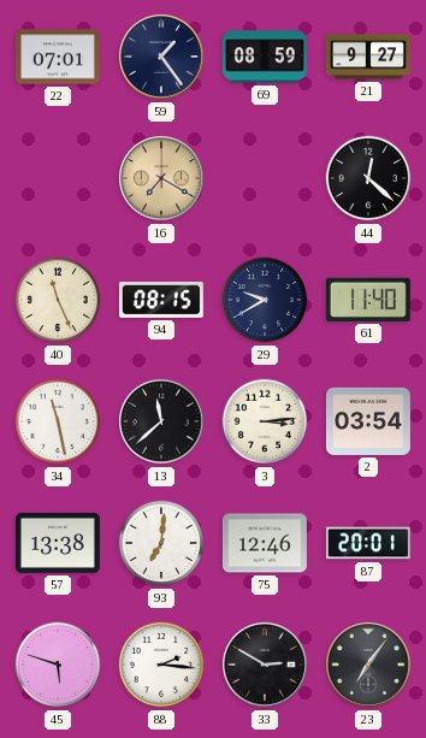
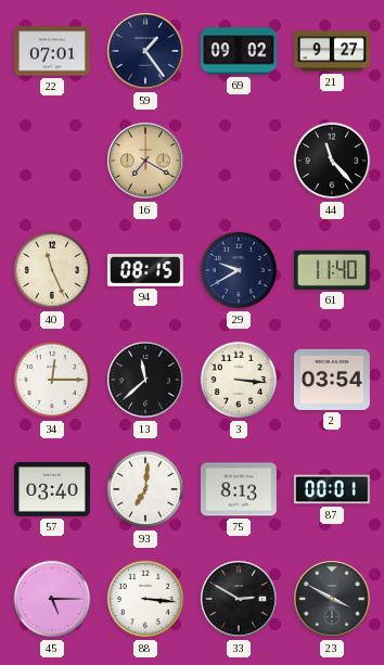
69: 08:59 -> 09:02
44: 12:22 -> 11:23
34: 11:28 -> 12:15
3: 3:14 -> 3:16
57: 13:38 -> 03:40
75: 12:46 -> 8:13
87: 20:01 -> 00:01
45: 5:48 -> 5:15
88: 2:16 -> 3:16
23: 7:06 -> 3:50
